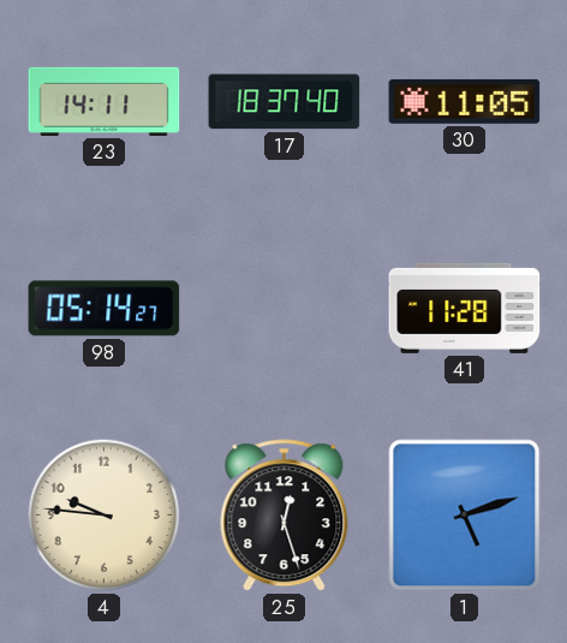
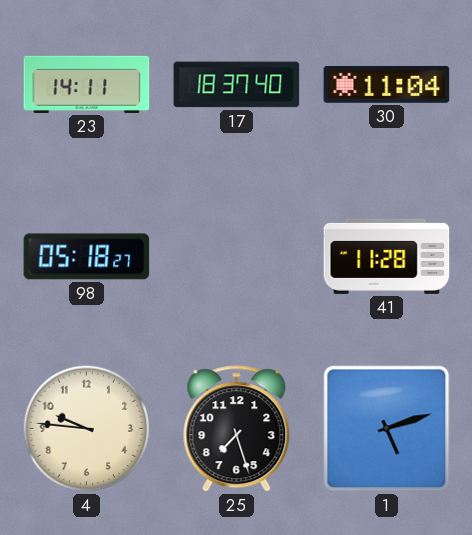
30: 11:05 -> 11:04
98: 05:14 -> 05:18
25: 12:27 -> 7:27
